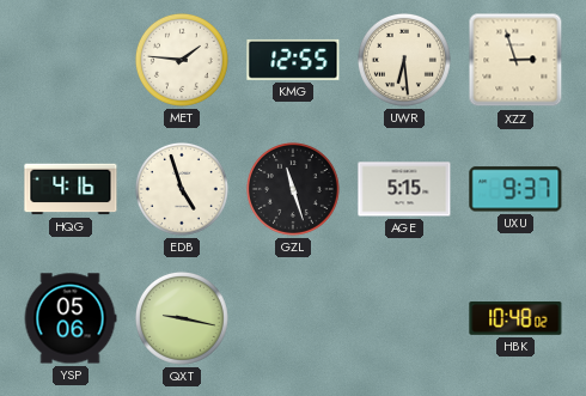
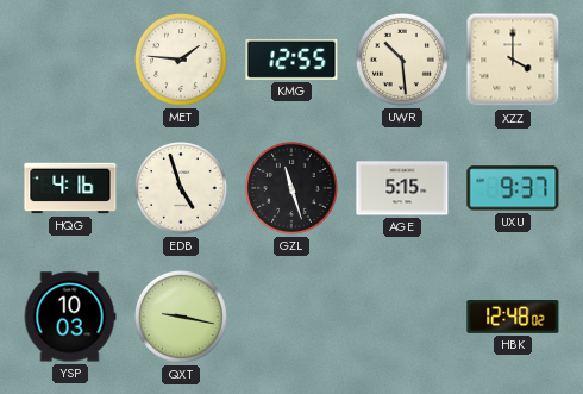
UWR: 6:29 -> 10:29
XZZ: 2:57 -> 4:00
YSP: 05:06 -> 10:03
HBK: 10:48 -> 12:48
